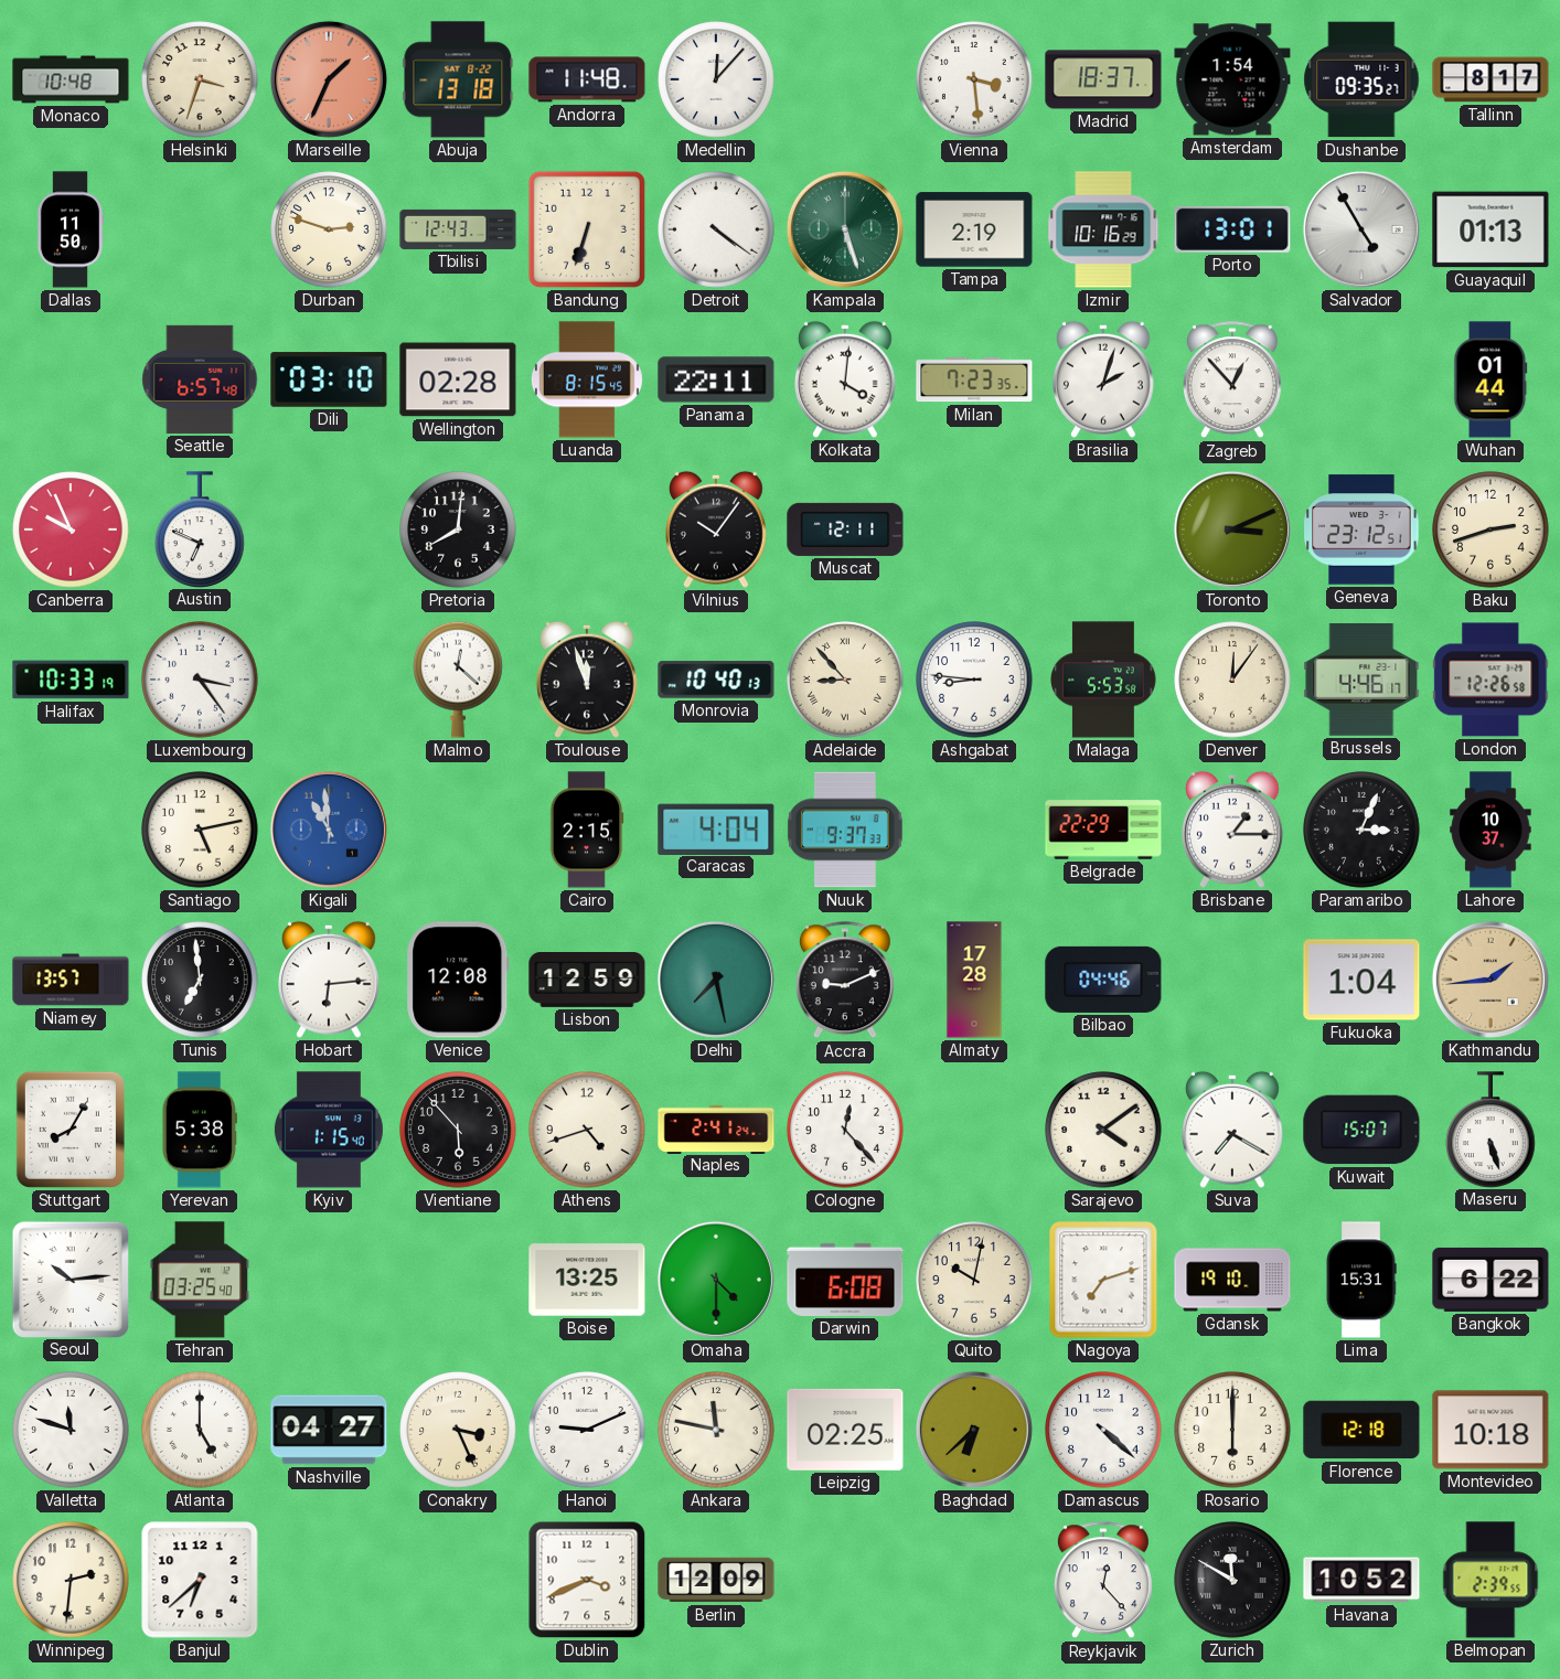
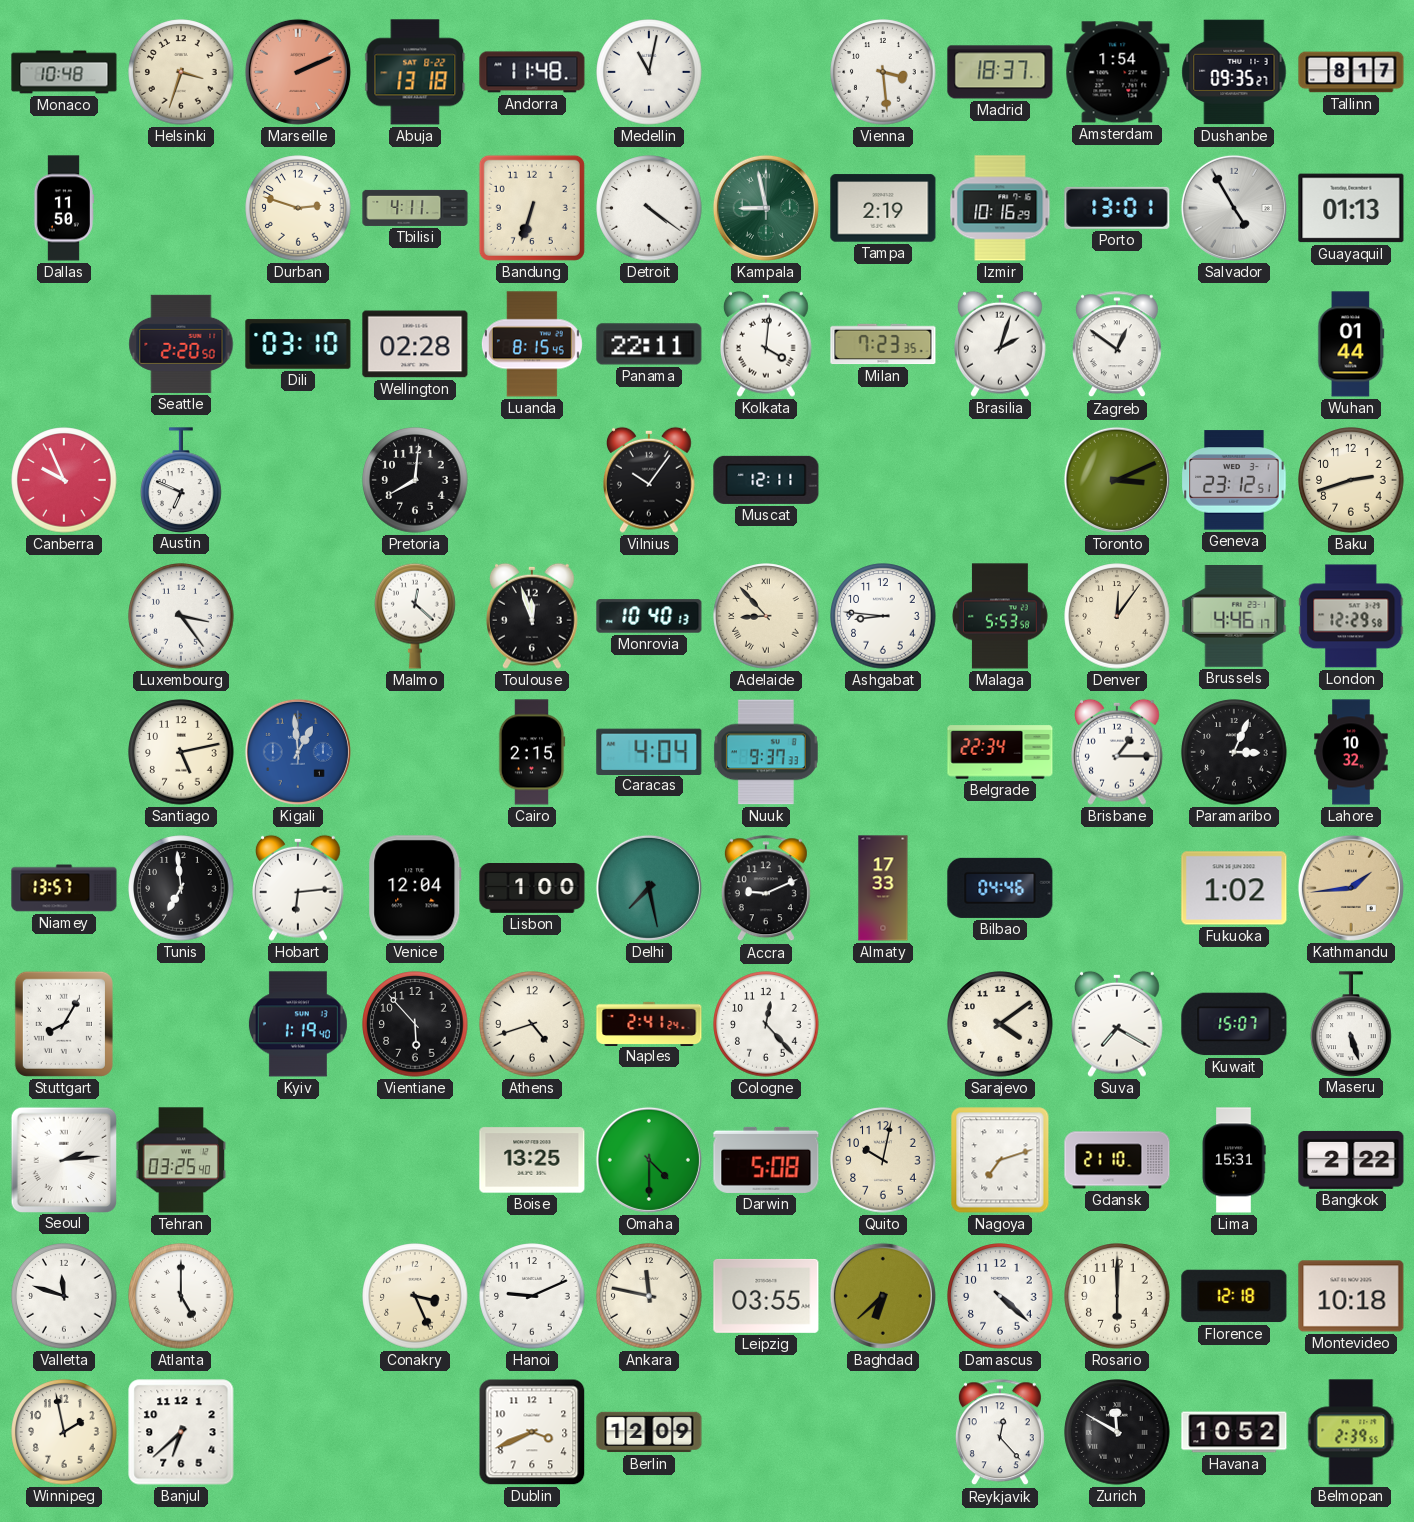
Marseille: 1:34 -> 2:11
Medellin: 12:07 -> 11:02
Tbilisi: 12:43 -> 4:11
Kampala: 5:27 -> 8:58
Seattle: 6:57 -> 2:20
Zagreb: 12:53 -> 12:51
Halifax: 10:33 -> none
London: 12:26 -> 12:29
Kigali: 10:59 -> 12:59
Belgrade: 22:29 -> 22:34
Lahore: 10:37 -> 10:32
Venice: 12:08 -> 12:04
Lisbon: 12:59 -> 1:00
Almaty: 17:28 -> 17:33
Fukuoka: 1:04 -> 1:02
Yerevan: 5:38 -> none
Kyiv: 1:15 -> 1:19
Seoul: 10:14 -> 2:14
Darwin: 6:08 -> 5:08
Gdansk: 19:10 -> 21:10
Bangkok: 6:22 -> 2:22
Nashville: 04:27 -> none
Leipzig: 02:25 -> 03:55
Winnipeg: 2:31 -> 1:58
